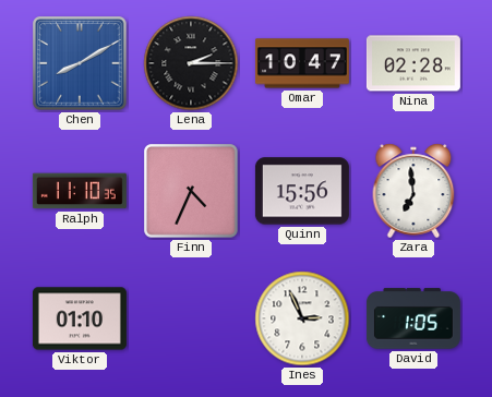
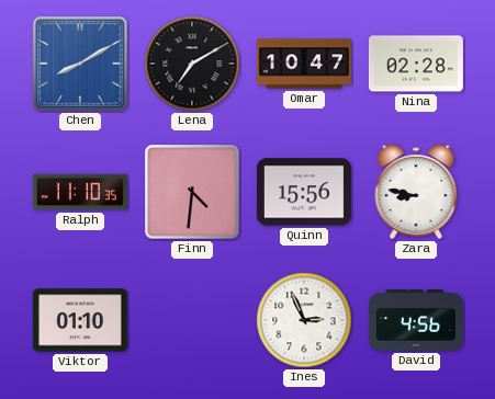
Lena: 2:15 -> 7:10
Finn: 4:34 -> 4:31
Zara: 6:59 -> 8:47
David: 1:05 -> 4:56
